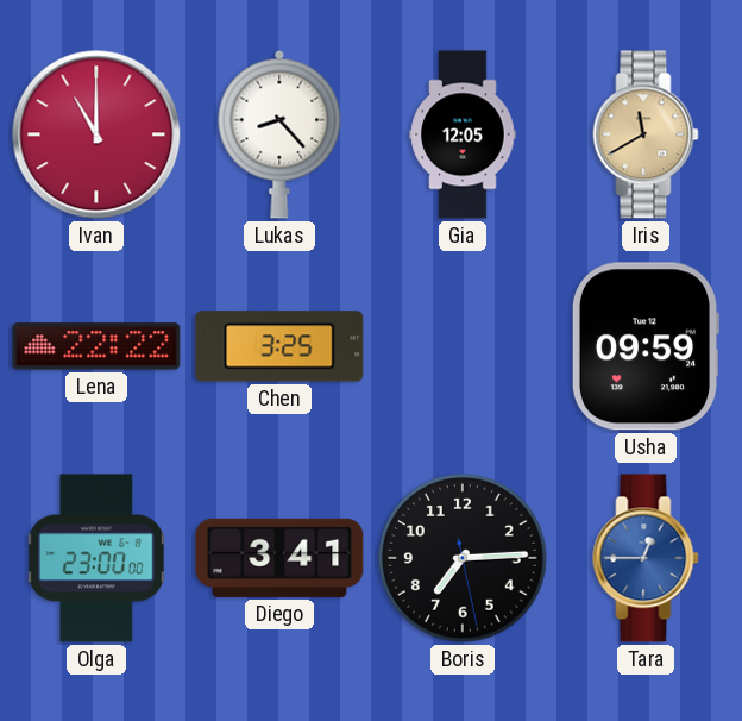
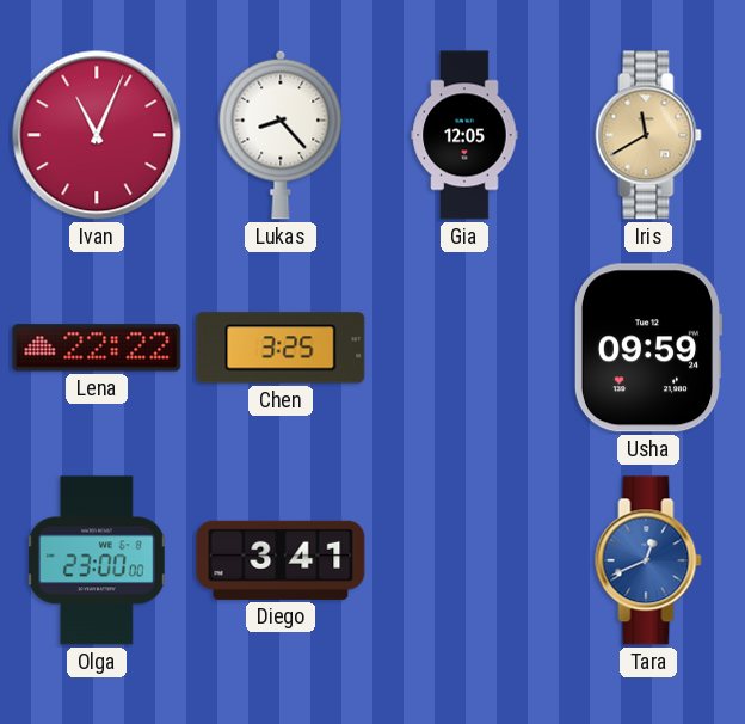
Ivan: 11:00 -> 11:04
Boris: 7:14 -> none
Tara: 12:45 -> 12:41
